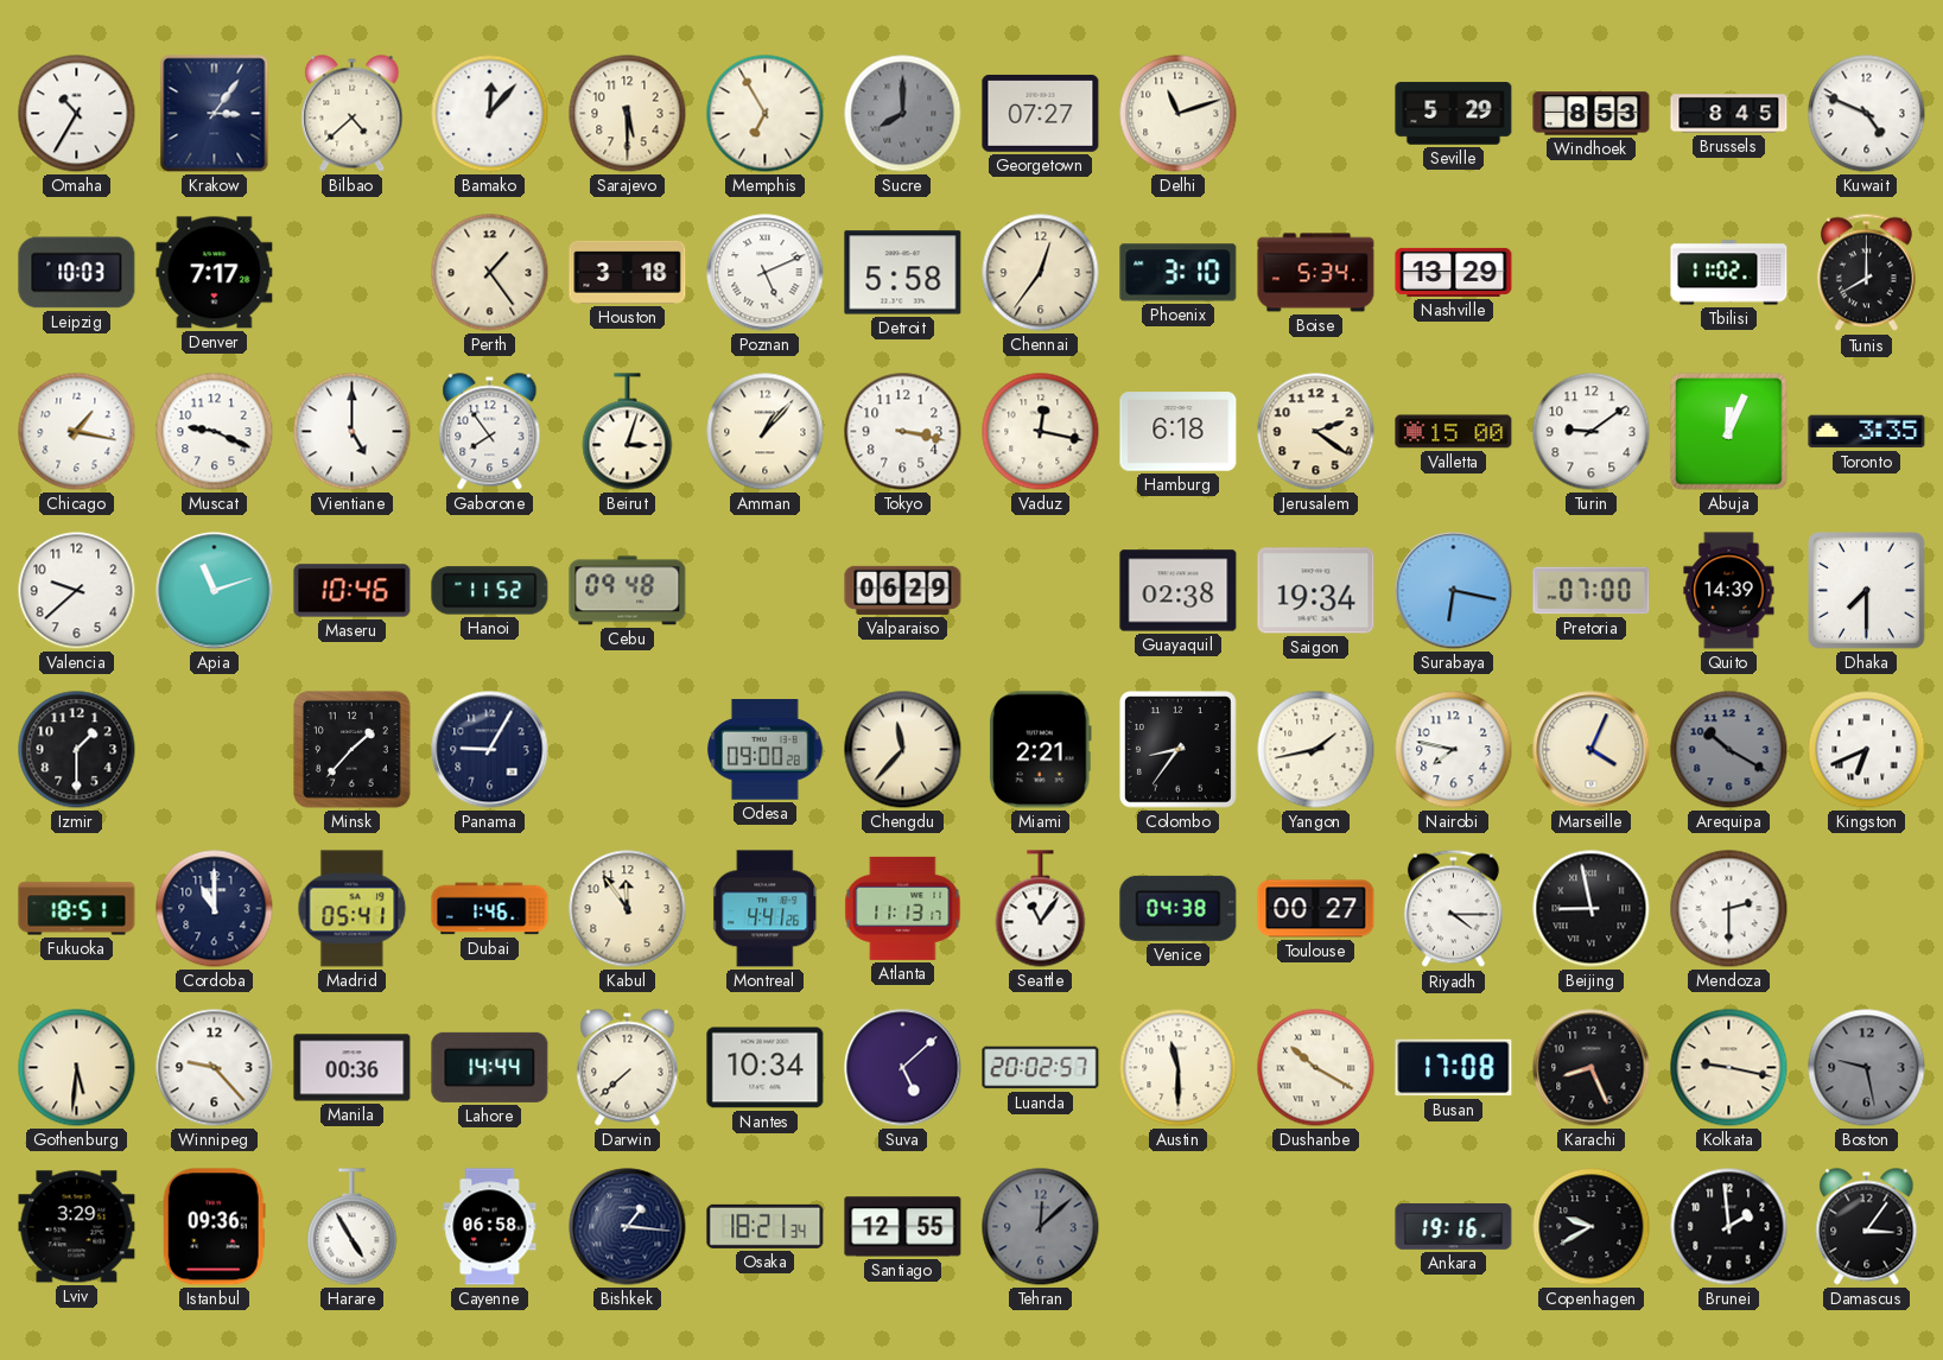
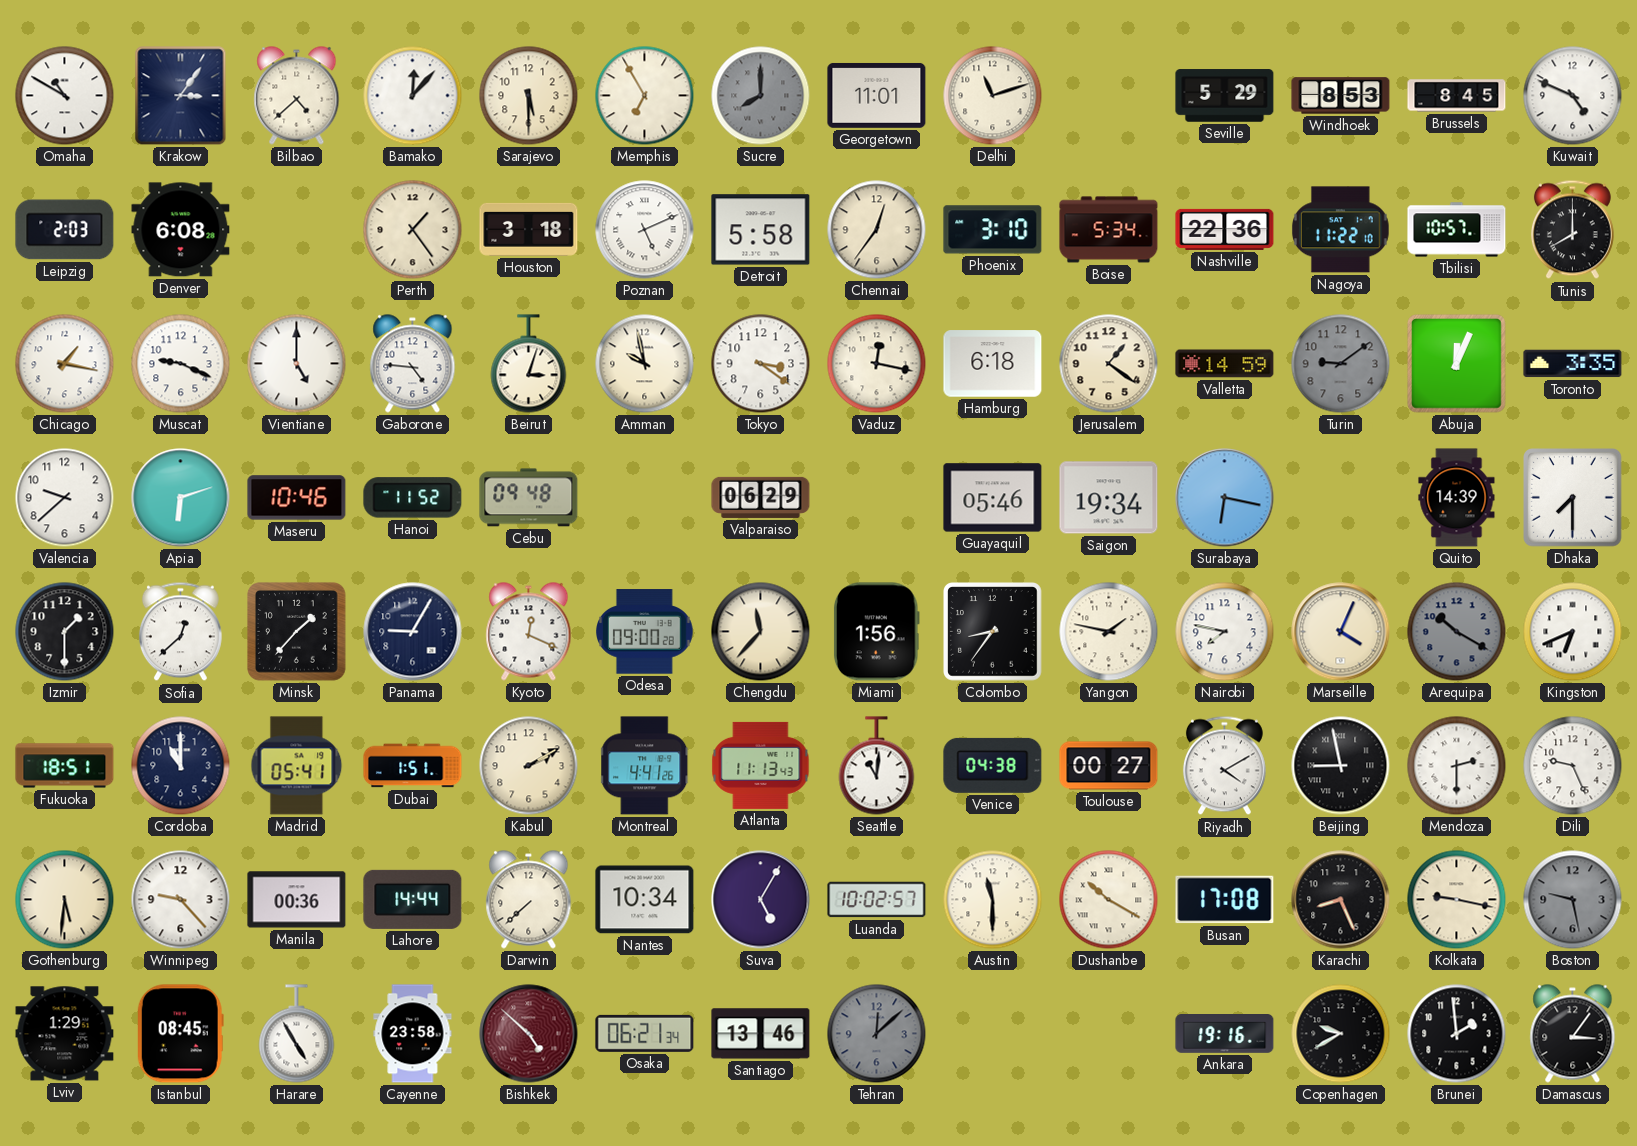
Omaha: 10:35 -> 10:50
Georgetown: 07:27 -> 11:01
Leipzig: 10:03 -> 2:03
Denver: 7:17 -> 6:08
Nashville: 13:29 -> 22:36
Nagoya: none -> 11:22
Tbilisi: 11:02 -> 10:57
Gaborone: 7:54 -> 4:46
Amman: 1:07 -> 9:58
Tokyo: 3:17 -> 3:21
Jerusalem: 2:21 -> 1:21
Valletta: 15:00 -> 14:59
Turin dial: white -> grey
Apia: 11:12 -> 6:12
Guayaquil: 02:38 -> 05:46
Pretoria: 07:00 -> none
Sofia: none -> 12:38
Kyoto: none -> 12:19
Miami: 2:21 -> 1:56
Yangon: 1:43 -> 1:47
Dubai: 1:46 -> 1:51
Kabul: 11:54 -> 2:10
Atlanta: 11:13:17 -> 11:13:43
Seattle: 11:06 -> 11:01
Riyadh: 4:15 -> 4:10
Dili: none -> 9:26
Suva: 5:08 -> 5:05
Luanda: 20:02 -> 10:02
Lviv: 3:29 -> 1:29
Istanbul: 09:36 -> 08:45
Cayenne: 06:58 -> 23:58
Bishkek: 1:16 -> 4:52
Bishkek dial: navy -> burgundy
Osaka: 18:21 -> 06:21
Santiago: 12:55 -> 13:46
